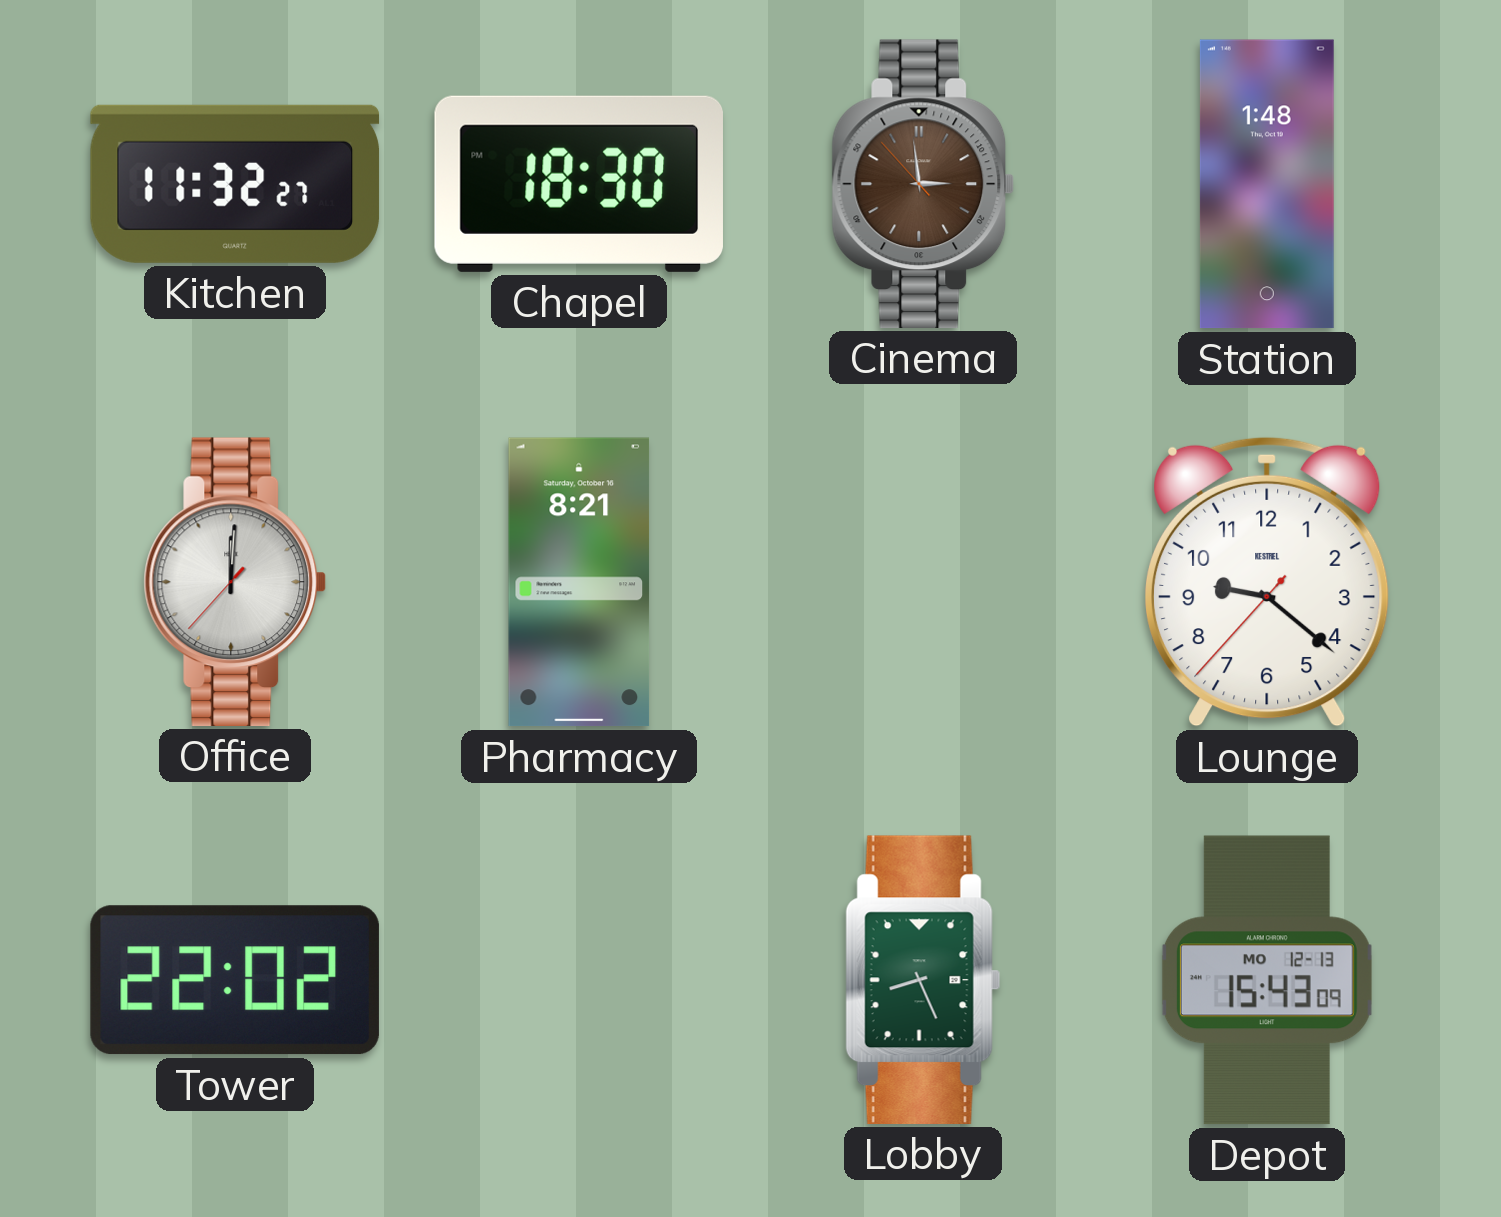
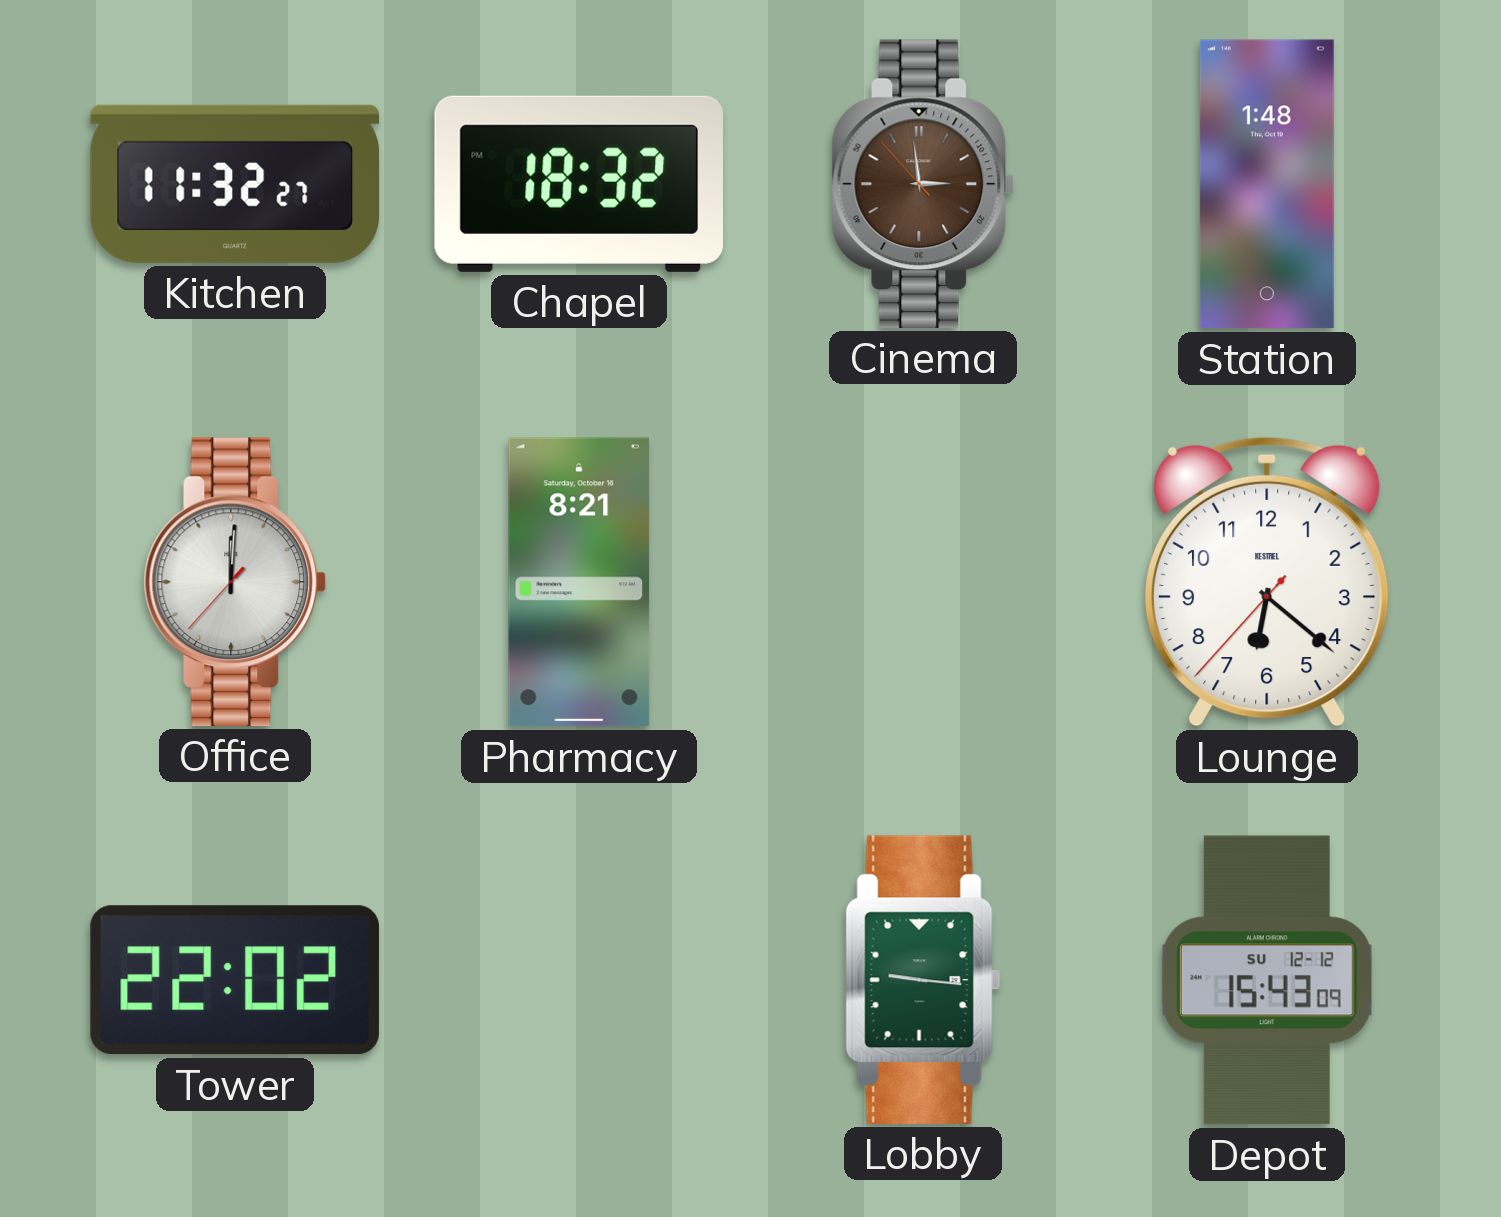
Chapel: 18:30 -> 18:32
Lounge: 9:21 -> 6:21
Lobby: 8:26 -> 9:16
Depot date: MO 12-13 -> SU 12-12
